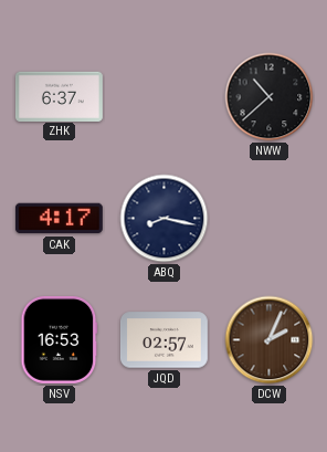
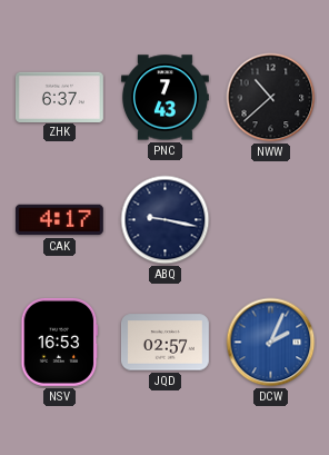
PNC: none -> 7:43
ABQ: 8:17 -> 9:17
DCW dial: brown -> blue
